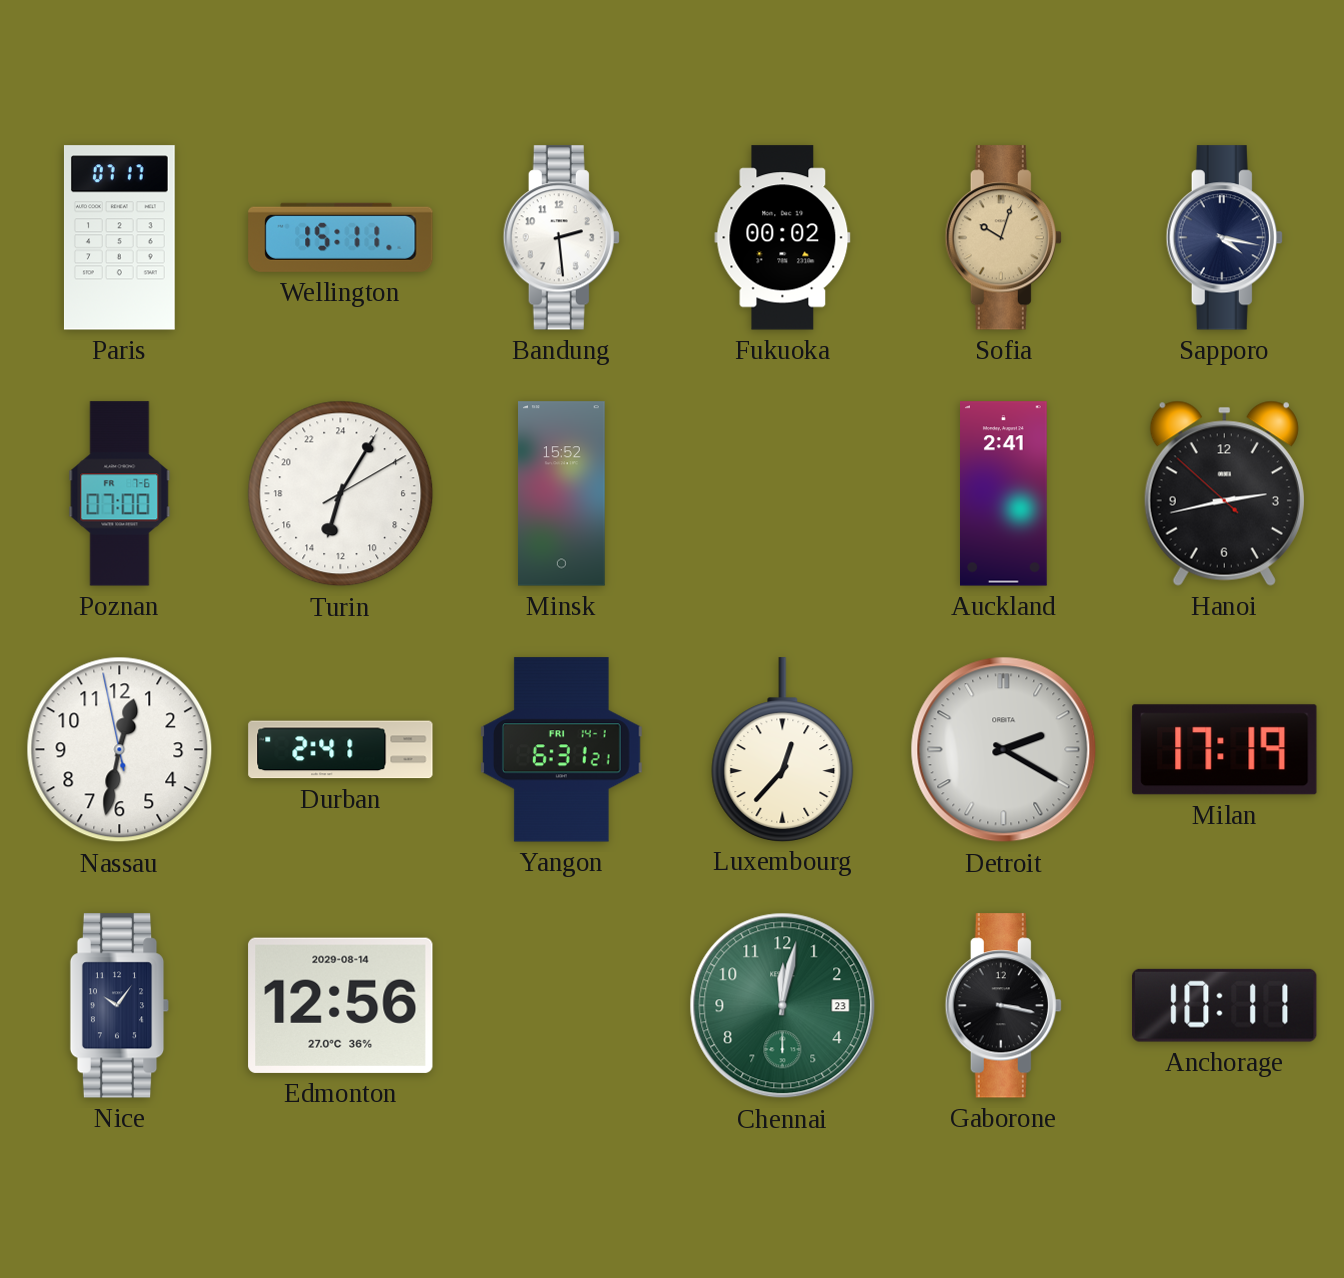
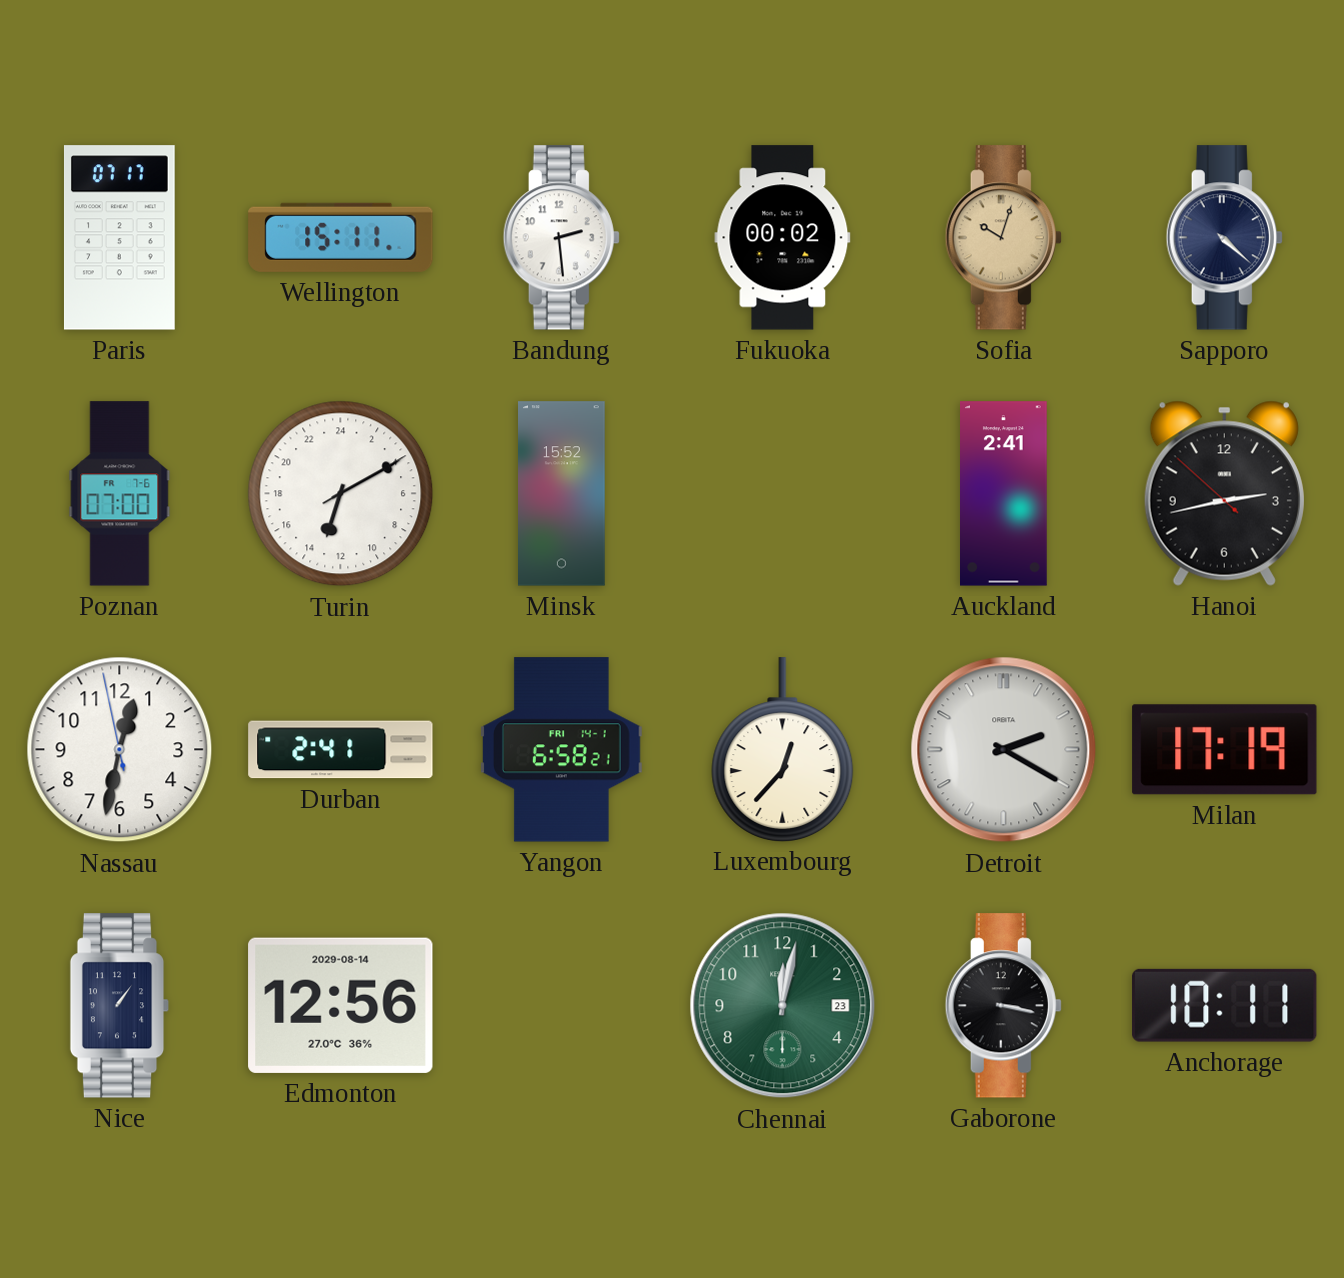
Sapporo: 4:17 -> 4:22
Turin: 13:05 -> 13:10
Yangon: 6:31 -> 6:58
Nice: 10:06 -> 1:06
